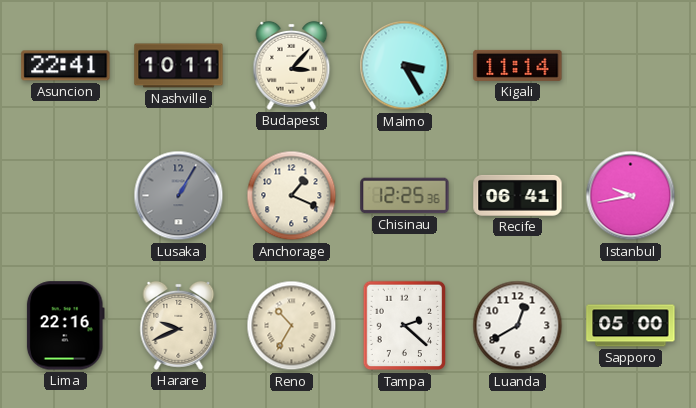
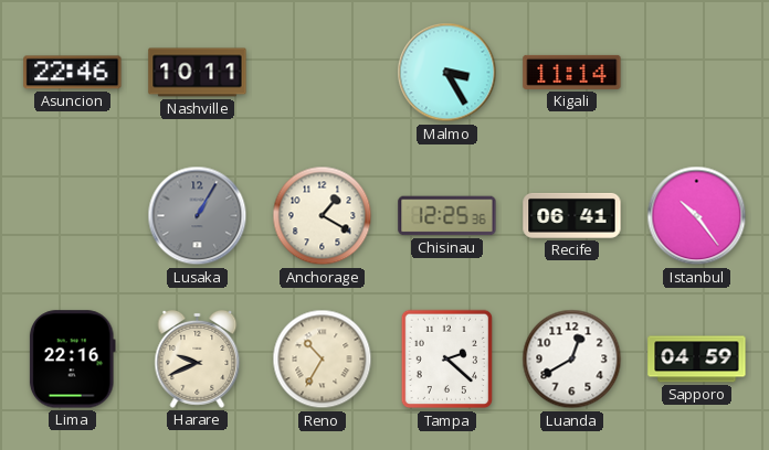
Asuncion: 22:41 -> 22:46
Budapest: 3:07 -> none
Anchorage: 1:19 -> 1:20
Istanbul: 9:43 -> 10:24
Sapporo: 05:00 -> 04:59
